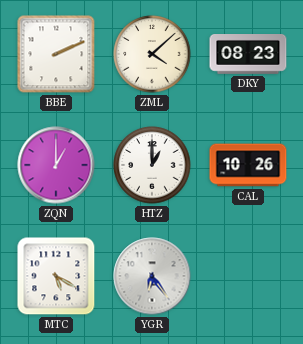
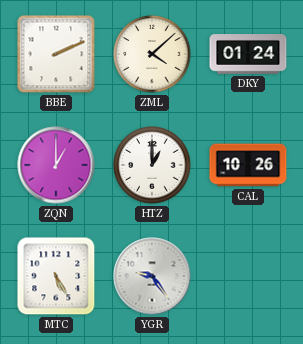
DKY: 08:23 -> 01:24
MTC: 5:20 -> 5:25
YGR: 6:24 -> 9:24
